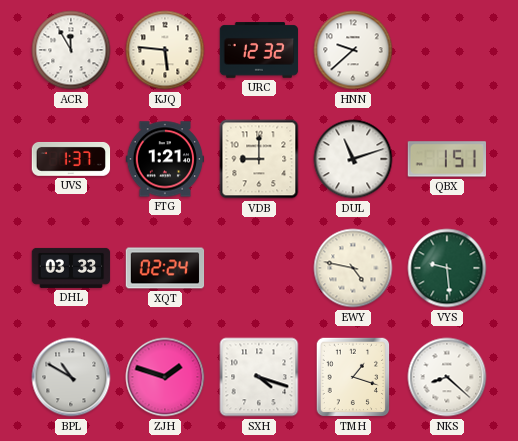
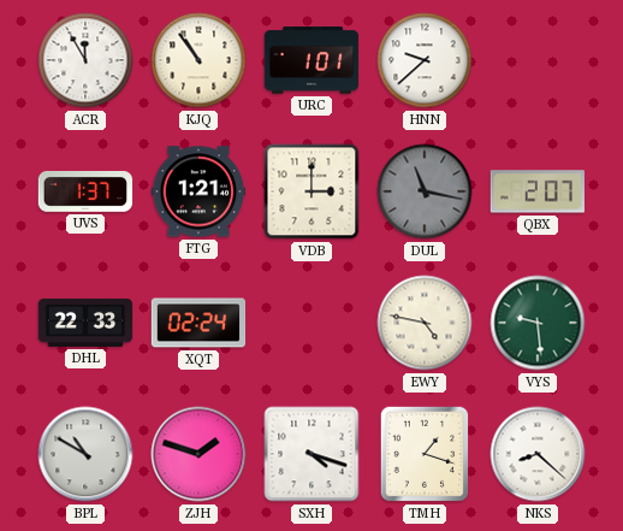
KJQ: 5:46 -> 10:54
URC: 12:32 -> 1:01
VDB: 9:00 -> 3:00
DUL: 11:12 -> 11:17
DUL dial: white -> grey
QBX: 1:51 -> 2:07
DHL: 03:33 -> 22:33
